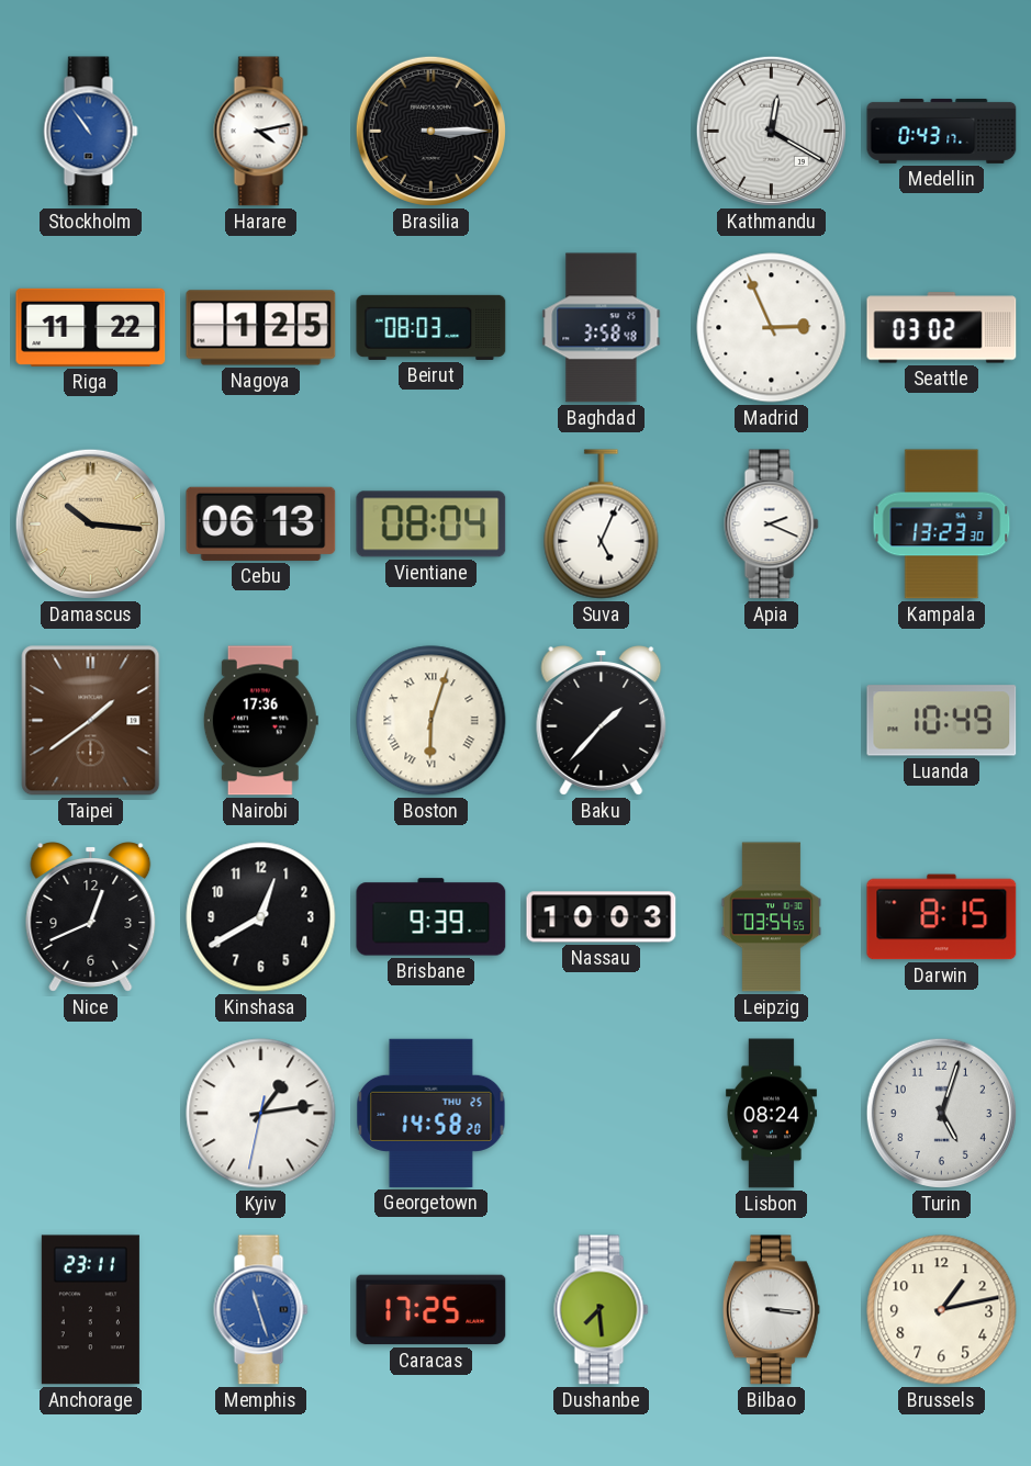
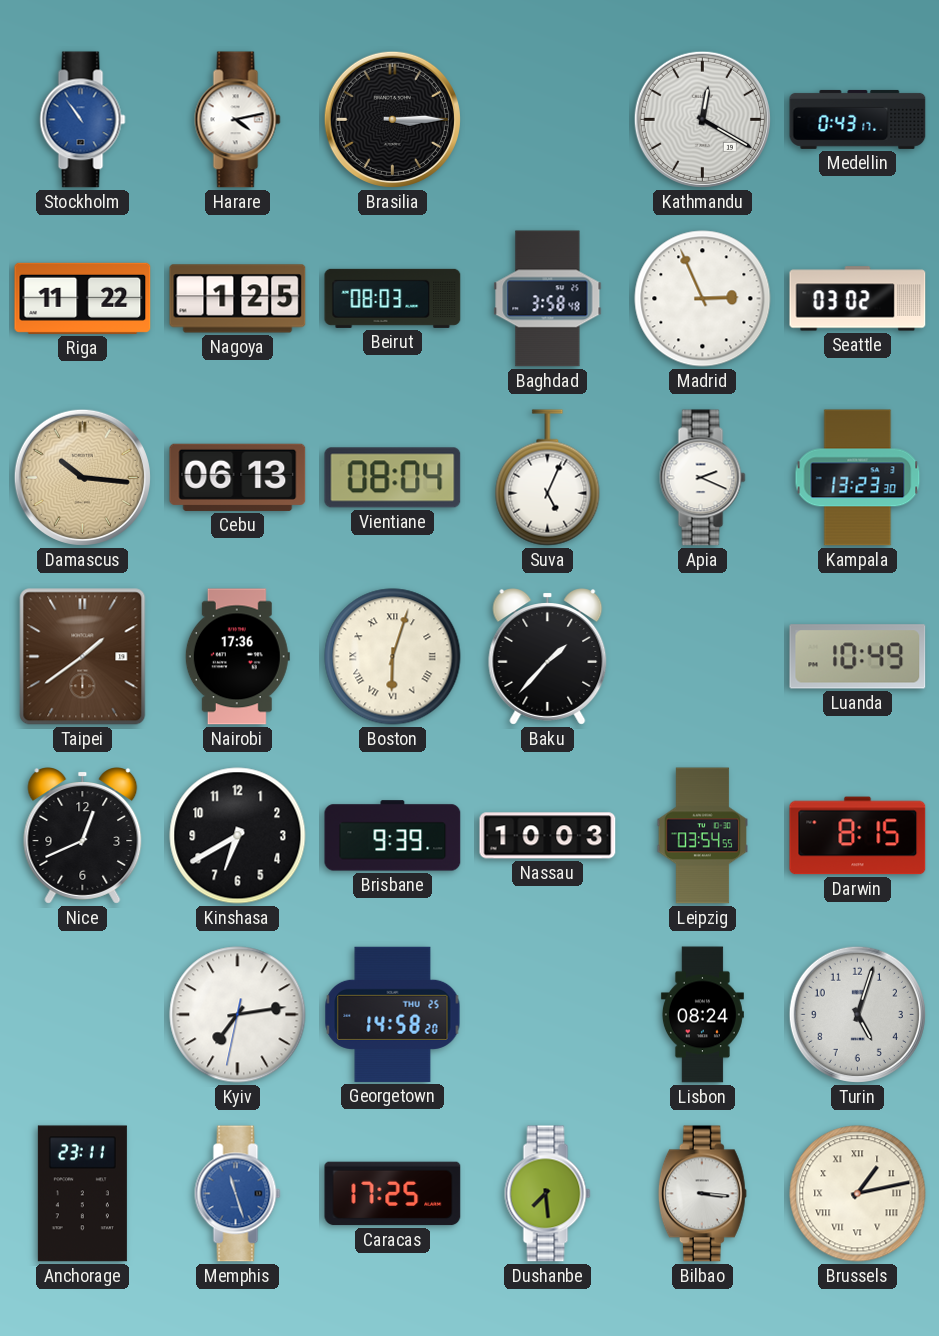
Kinshasa: 12:40 -> 6:40
Kyiv: 1:13 -> 7:13
Brussels numerals: Arabic -> Roman
